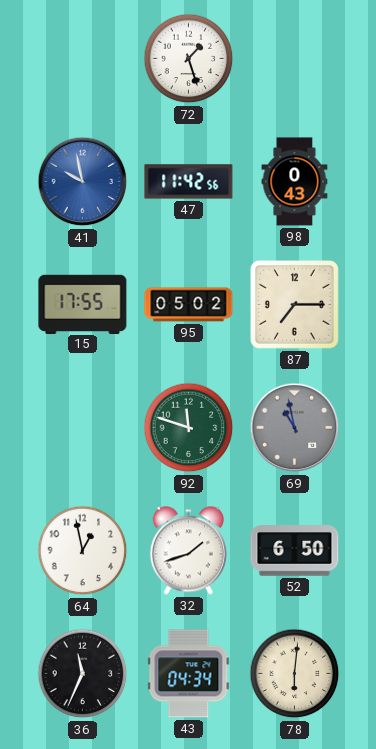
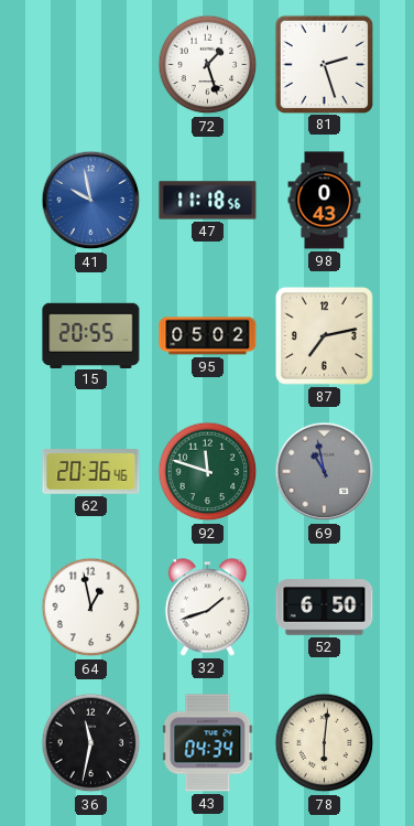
81: none -> 2:27
47: 11:42 -> 11:18
15: 17:55 -> 20:55
87: 7:15 -> 7:13
62: none -> 20:36
36: 11:34 -> 11:32
